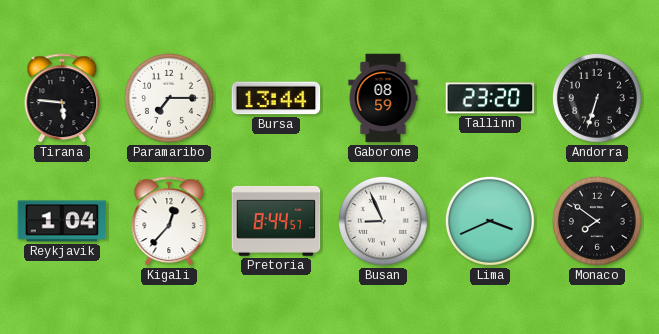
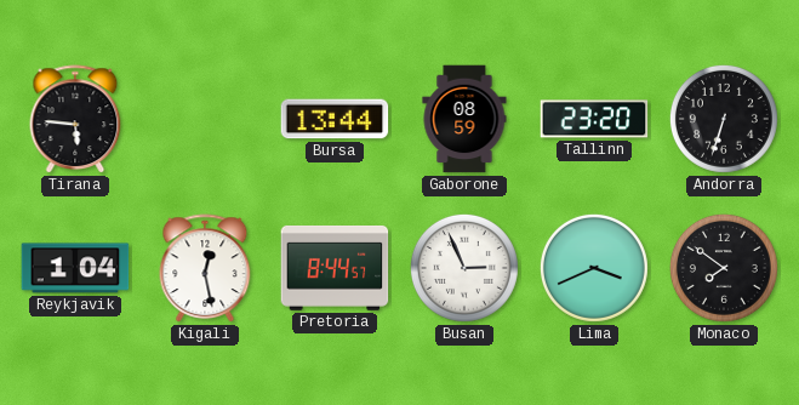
Paramaribo: 7:15 -> none
Kigali: 12:37 -> 12:28
Busan: 8:56 -> 2:56
